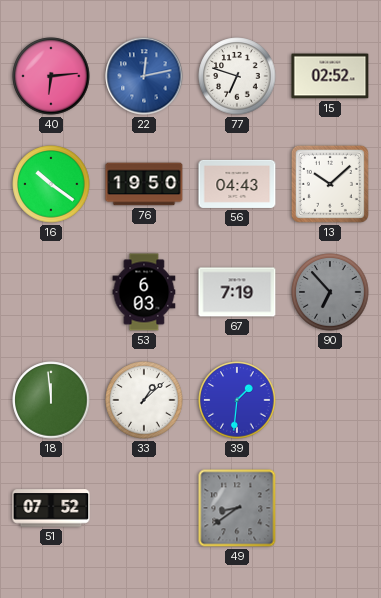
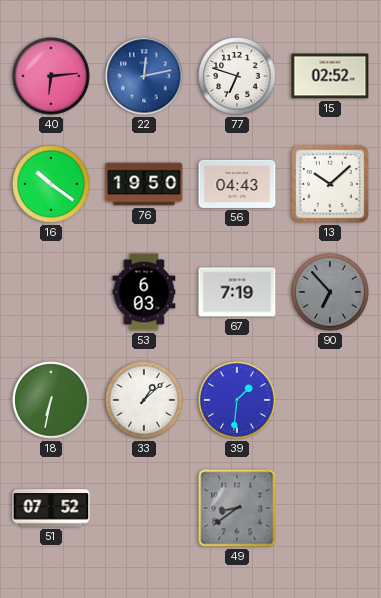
18: 11:59 -> 6:32
